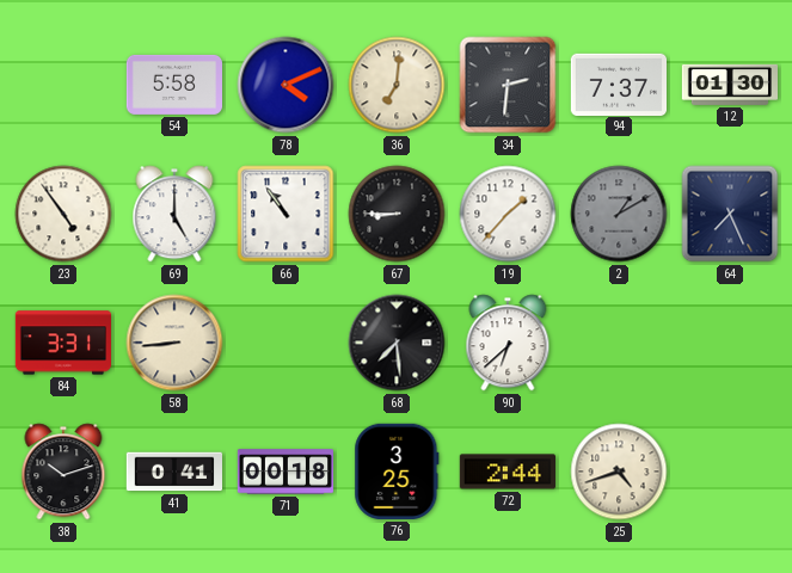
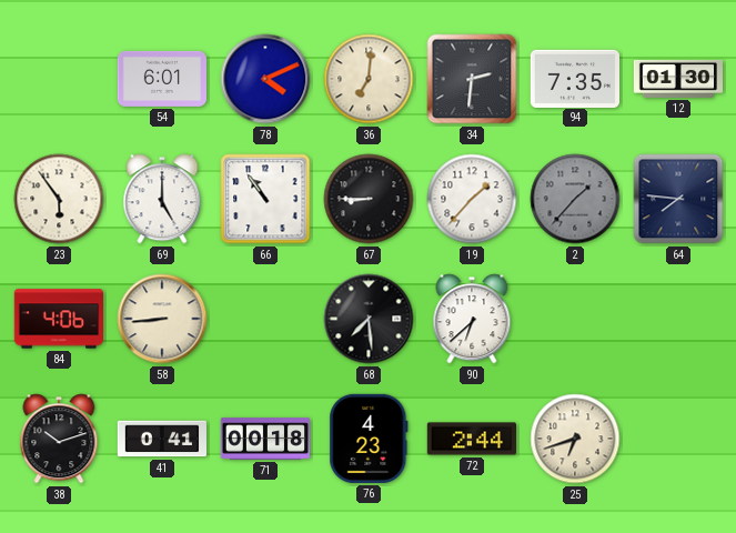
54: 5:58 -> 6:01
94: 7:37 -> 7:35
23: 4:54 -> 5:54
2: 1:10 -> 1:37
64: 7:26 -> 7:46
84: 3:31 -> 4:06
76: 3:25 -> 4:23
25: 4:42 -> 6:42
